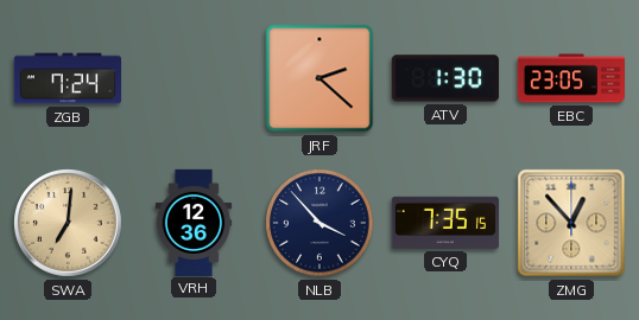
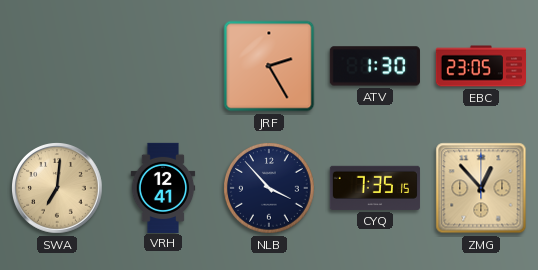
ZGB: 7:24 -> none
JRF: 2:22 -> 2:25
VRH: 12:36 -> 12:41
